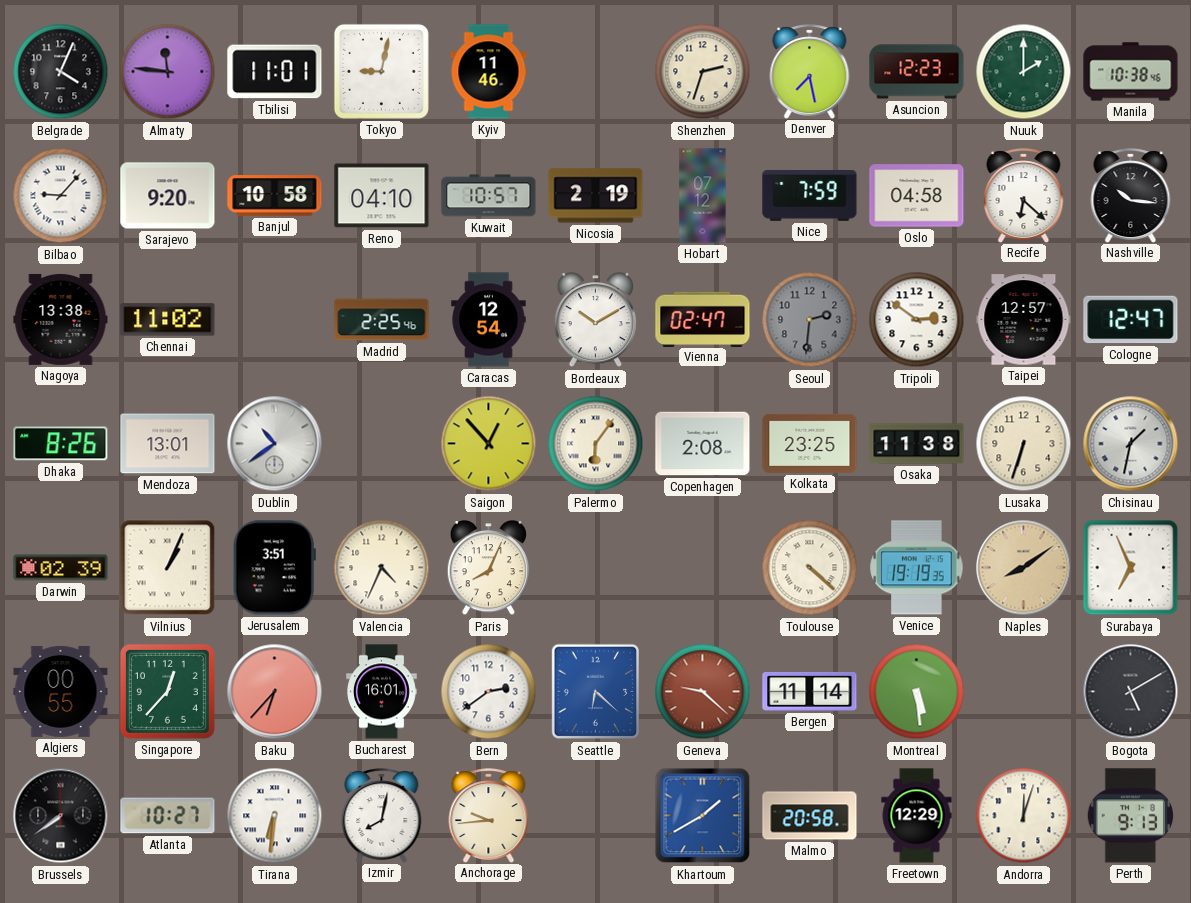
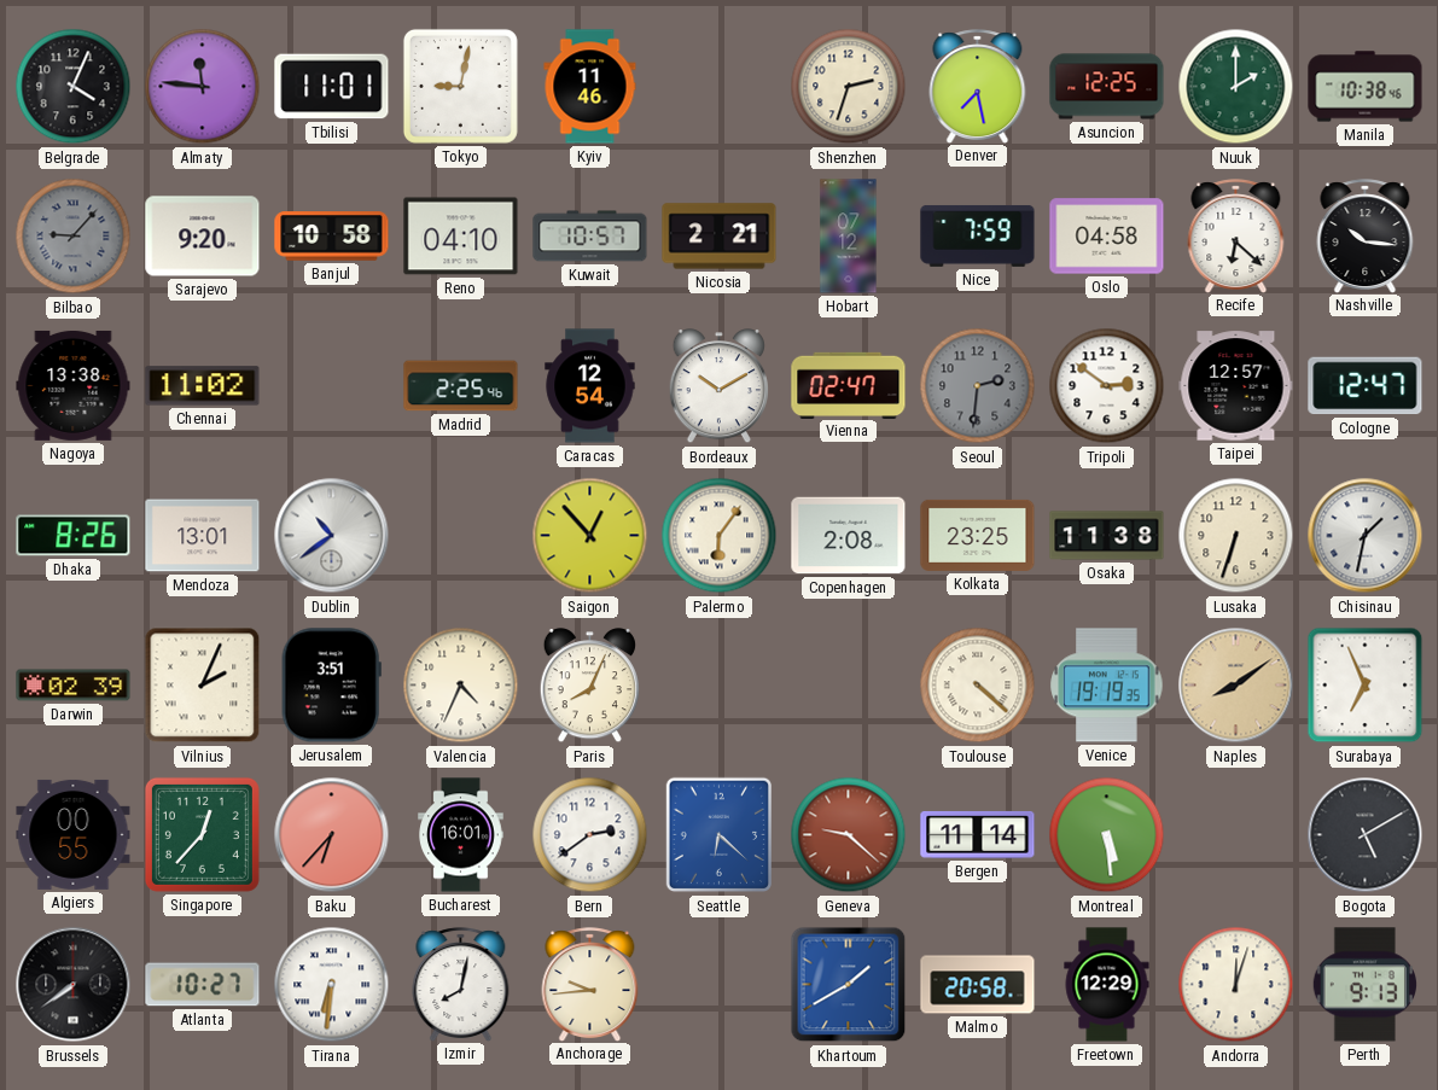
Asuncion: 12:23 -> 12:25
Bilbao dial: white -> grey
Nicosia: 2:19 -> 2:21
Vilnius: 1:04 -> 2:04
